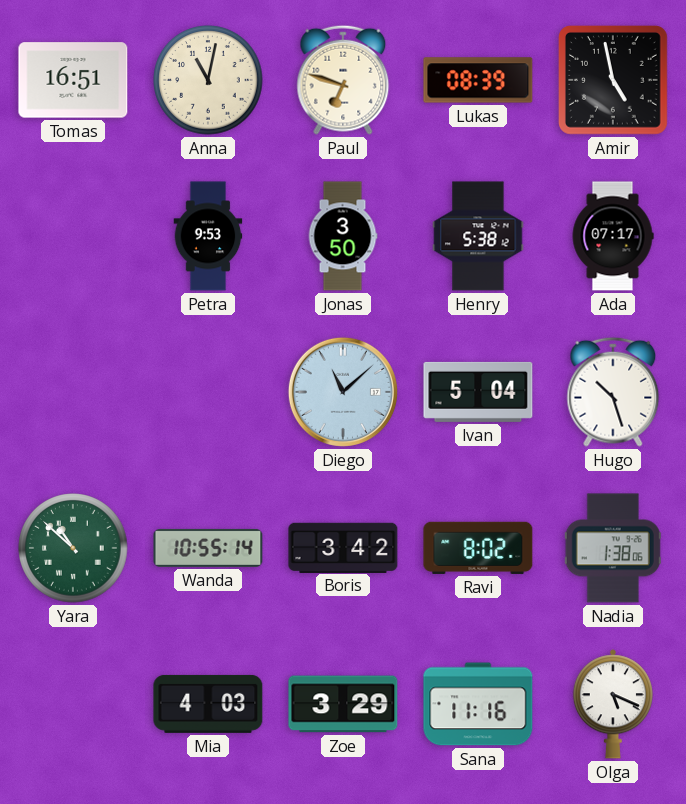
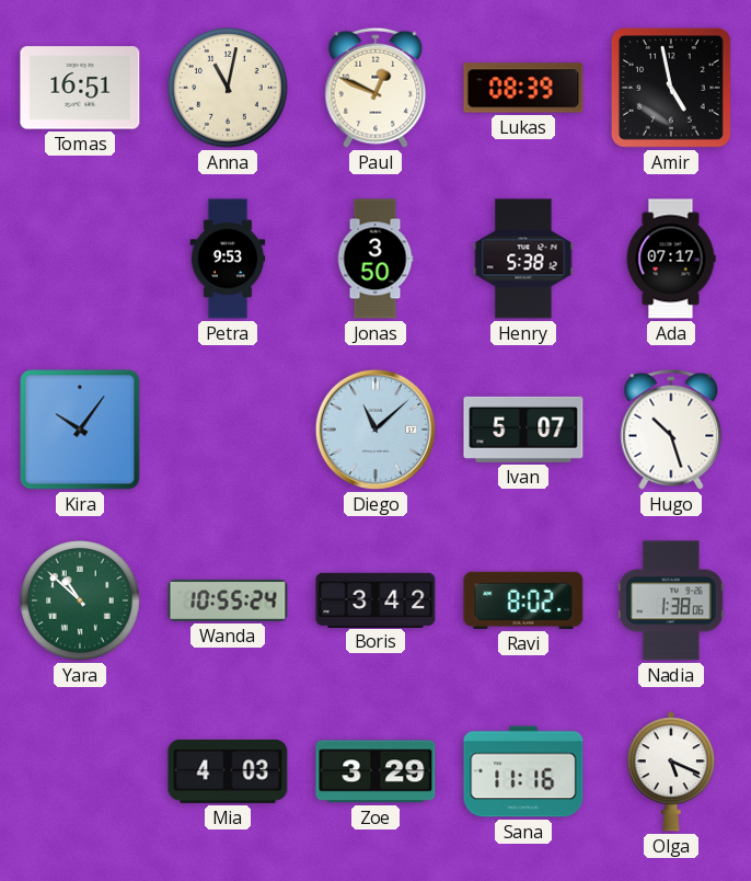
Paul: 6:48 -> 12:49
Kira: none -> 10:06
Ivan: 5:04 -> 5:07
Wanda: 10:55:14 -> 10:55:24
